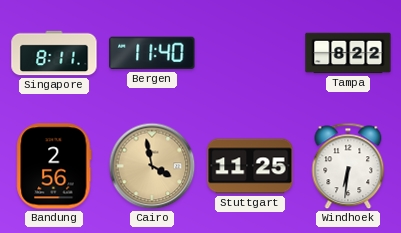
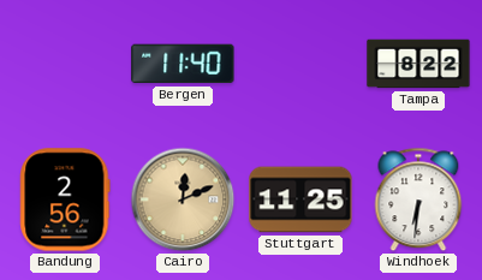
Singapore: 8:11 -> none
Cairo: 3:58 -> 12:11
